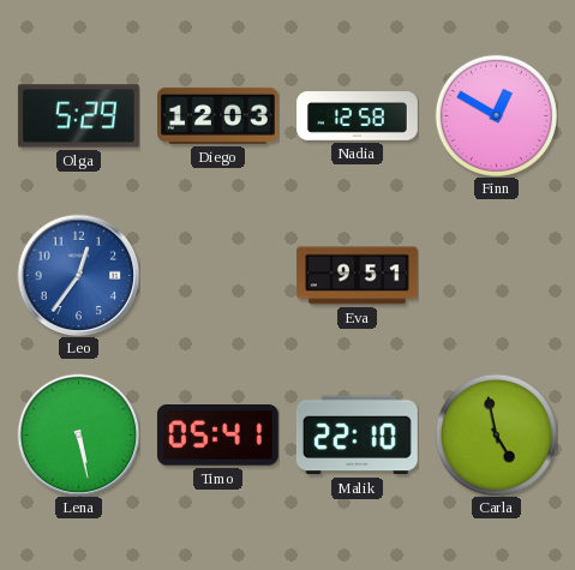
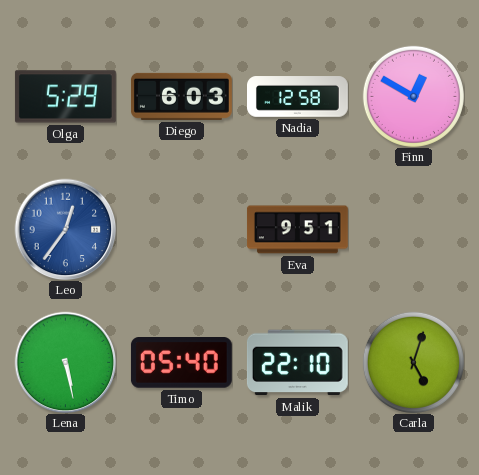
Diego: 12:03 -> 6:03
Timo: 05:41 -> 05:40
Carla: 4:58 -> 5:03
